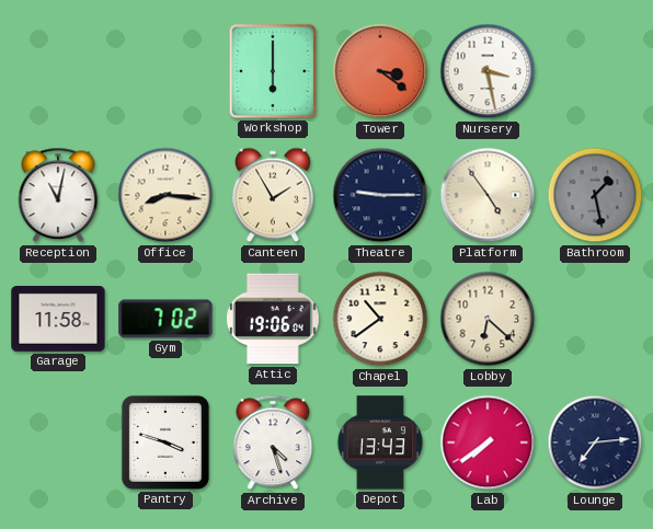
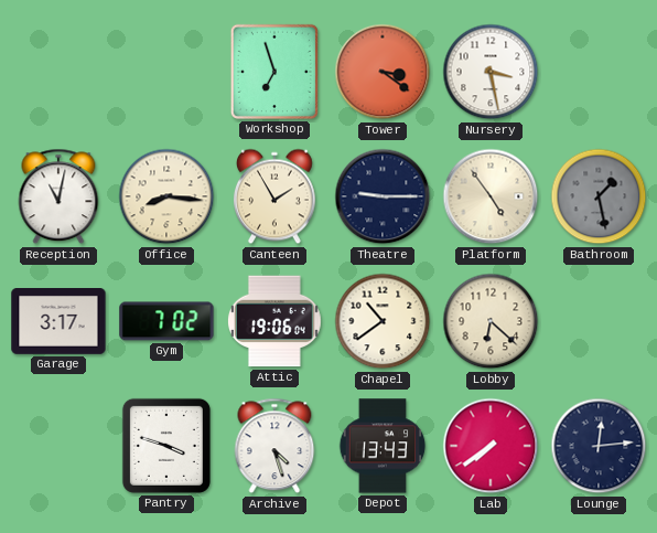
Workshop: 6:00 -> 6:57
Garage: 11:58 -> 3:17
Lounge: 7:14 -> 12:14
